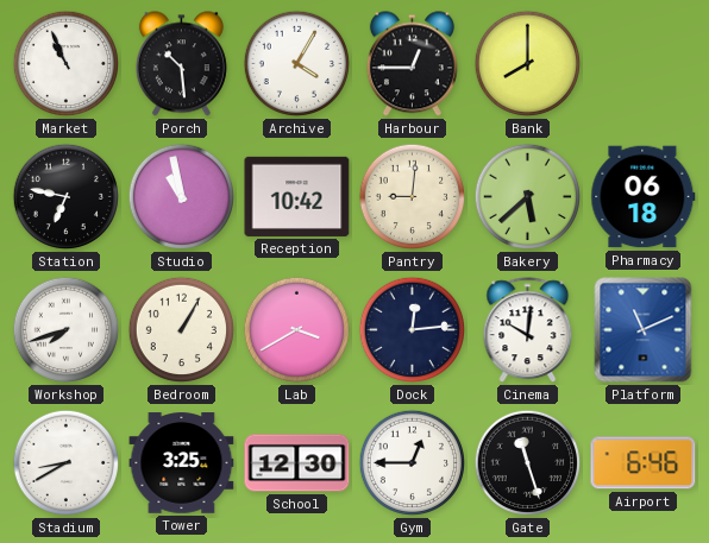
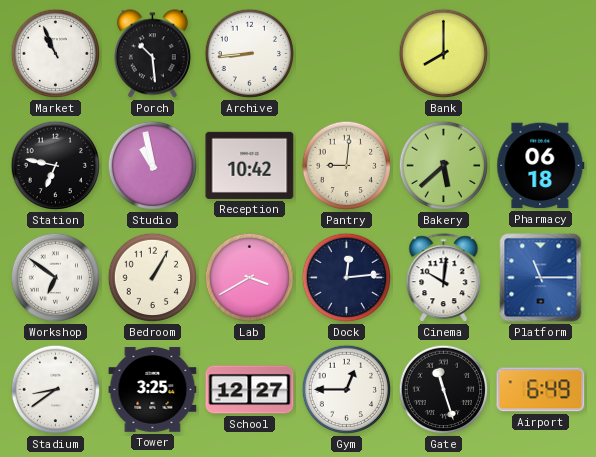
Archive: 4:05 -> 8:44
Harbour: 12:45 -> none
Workshop: 7:42 -> 6:51
Platform: 11:11 -> 11:15
Stadium: 8:40 -> 8:39
School: 12:30 -> 12:27
Airport: 6:46 -> 6:49
